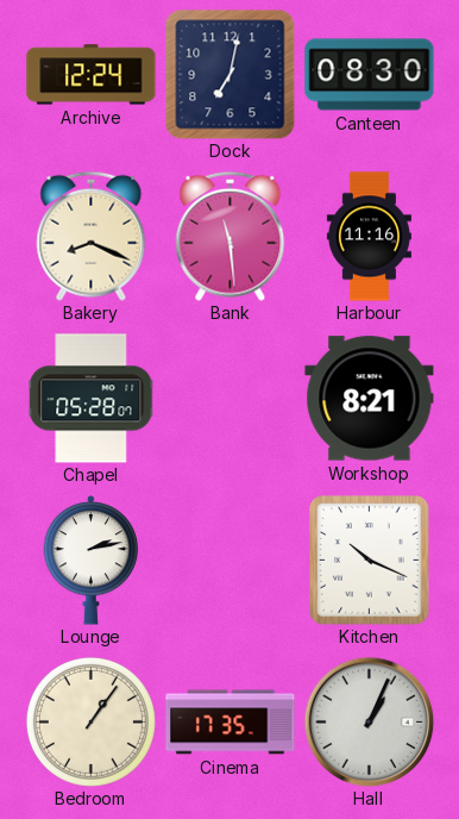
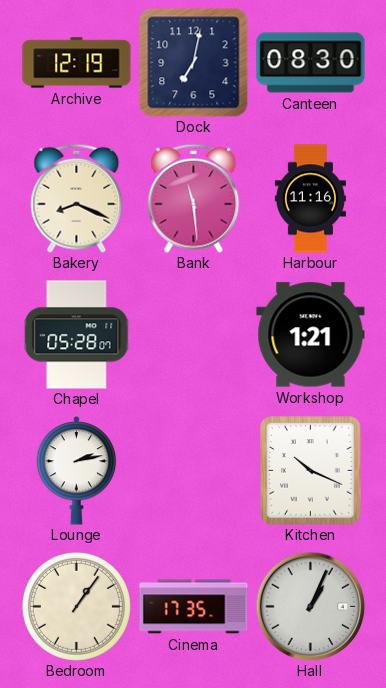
Archive: 12:24 -> 12:19
Workshop: 8:21 -> 1:21
